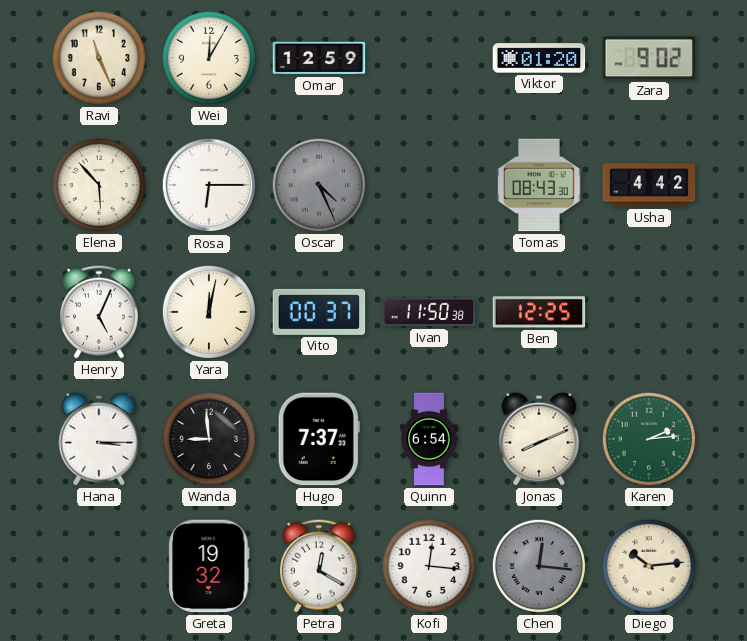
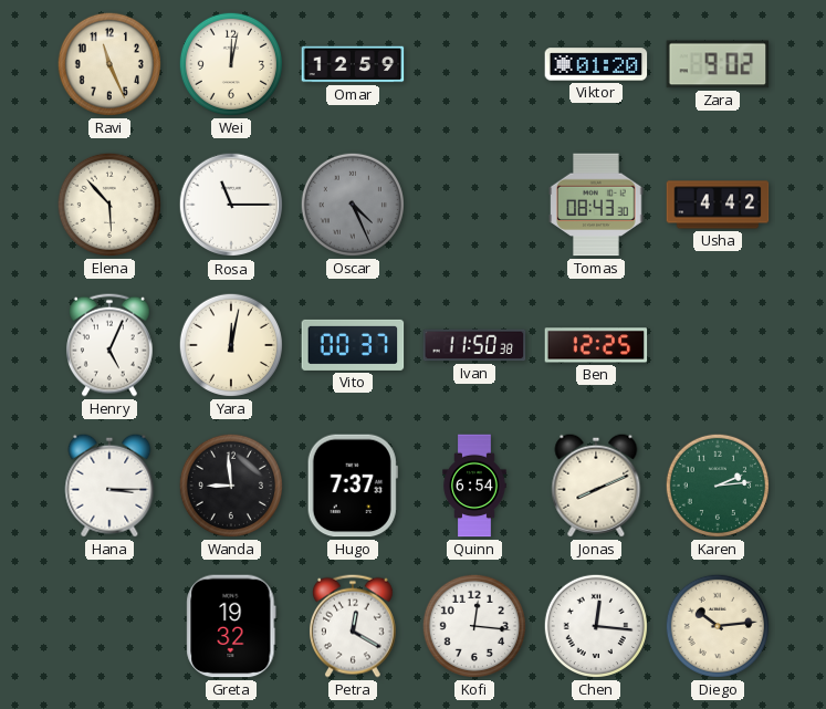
Wei: 12:05 -> 12:02
Rosa: 6:15 -> 11:15
Chen dial: grey -> white
